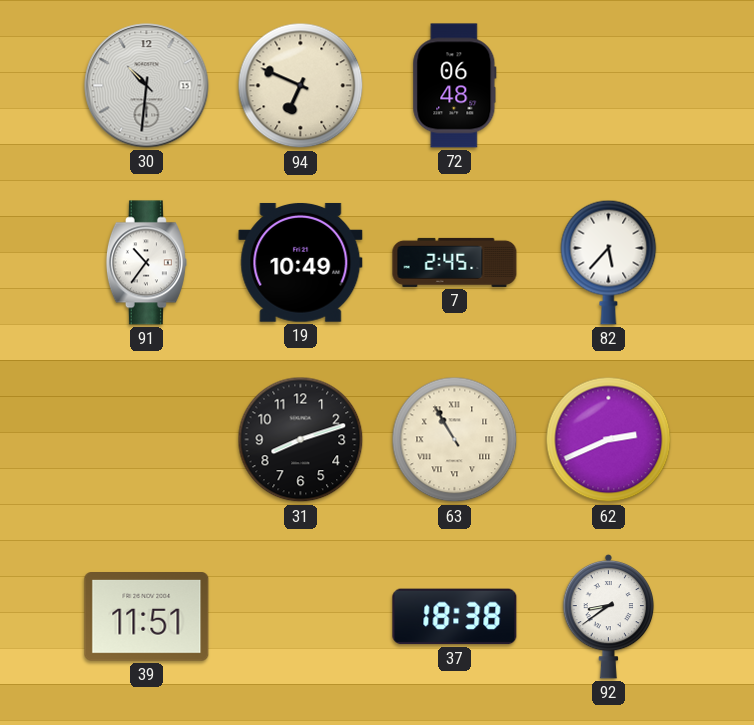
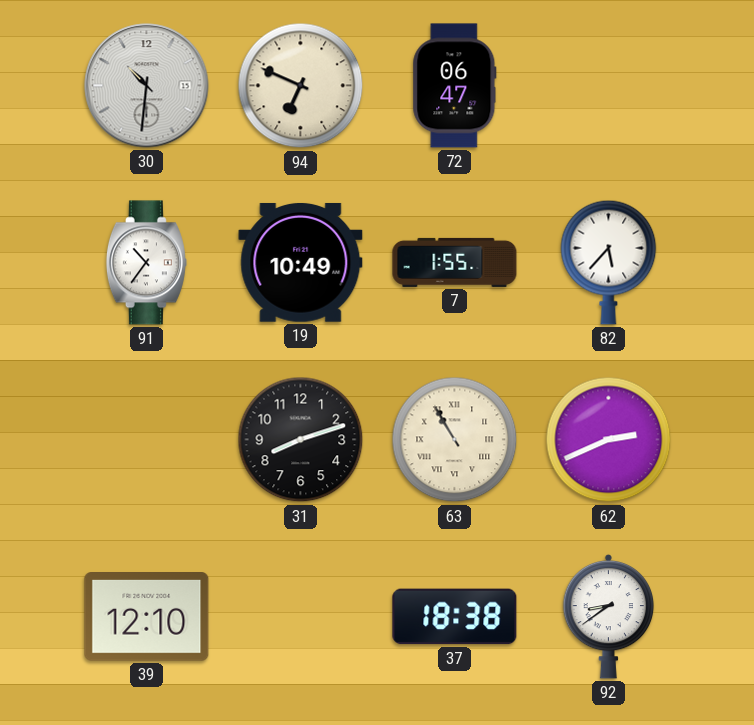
72: 06:48 -> 06:47
7: 2:45 -> 1:55
39: 11:51 -> 12:10
